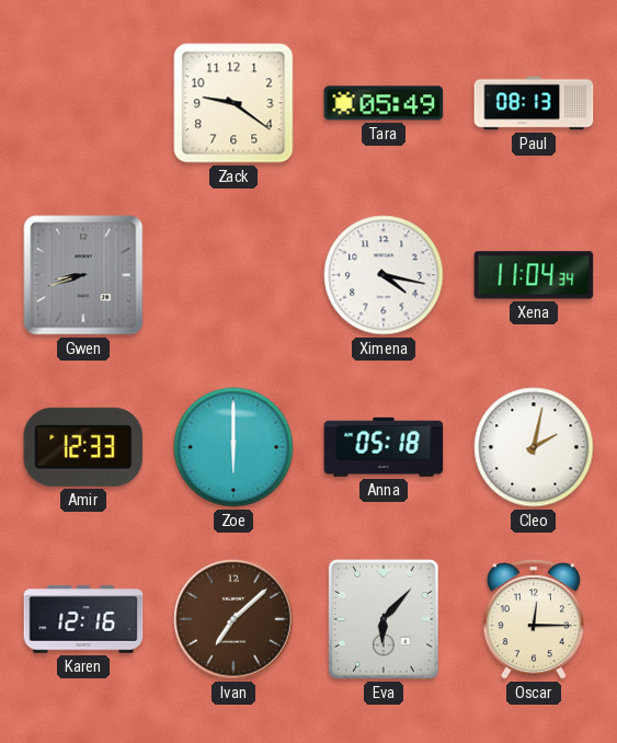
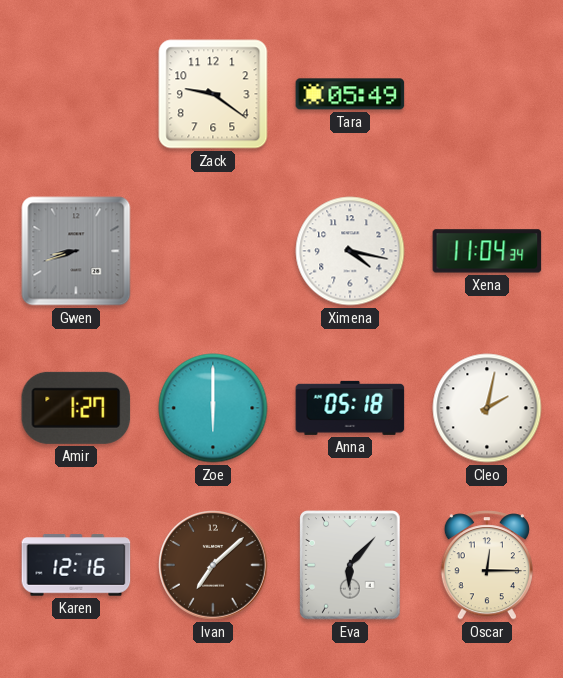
Paul: 08:13 -> none
Amir: 12:33 -> 1:27
